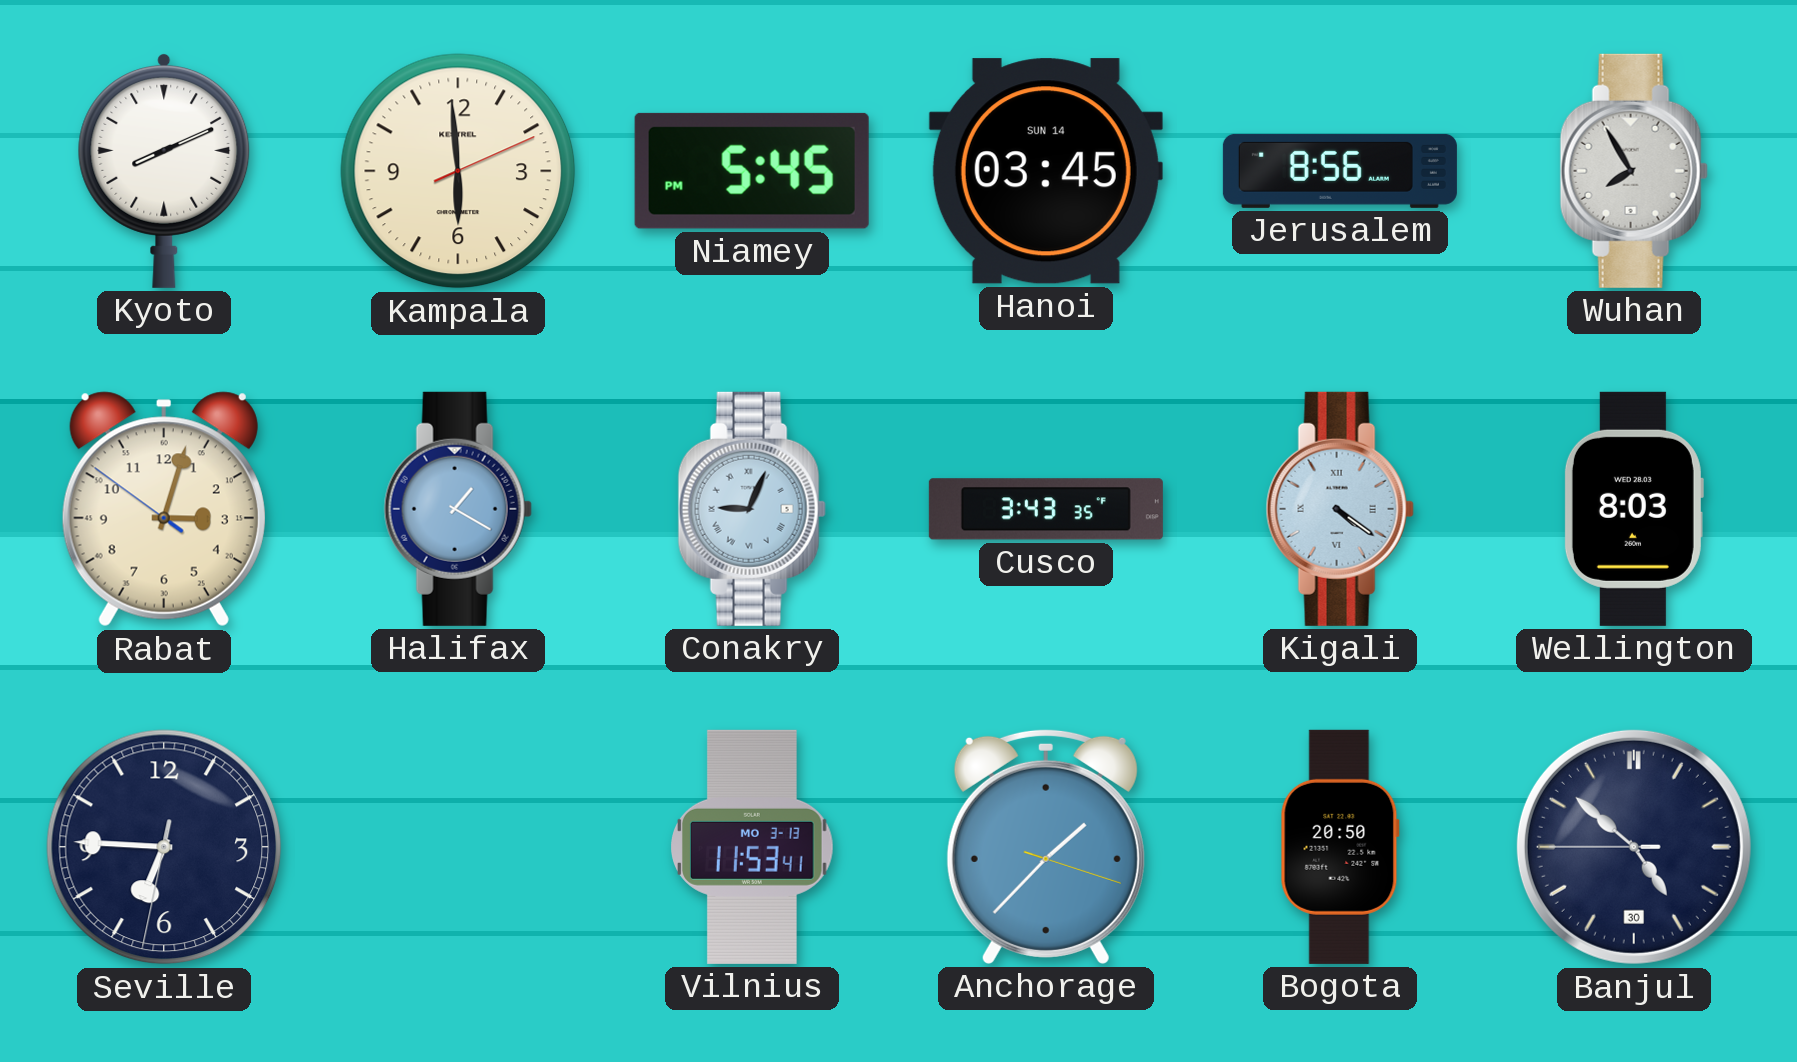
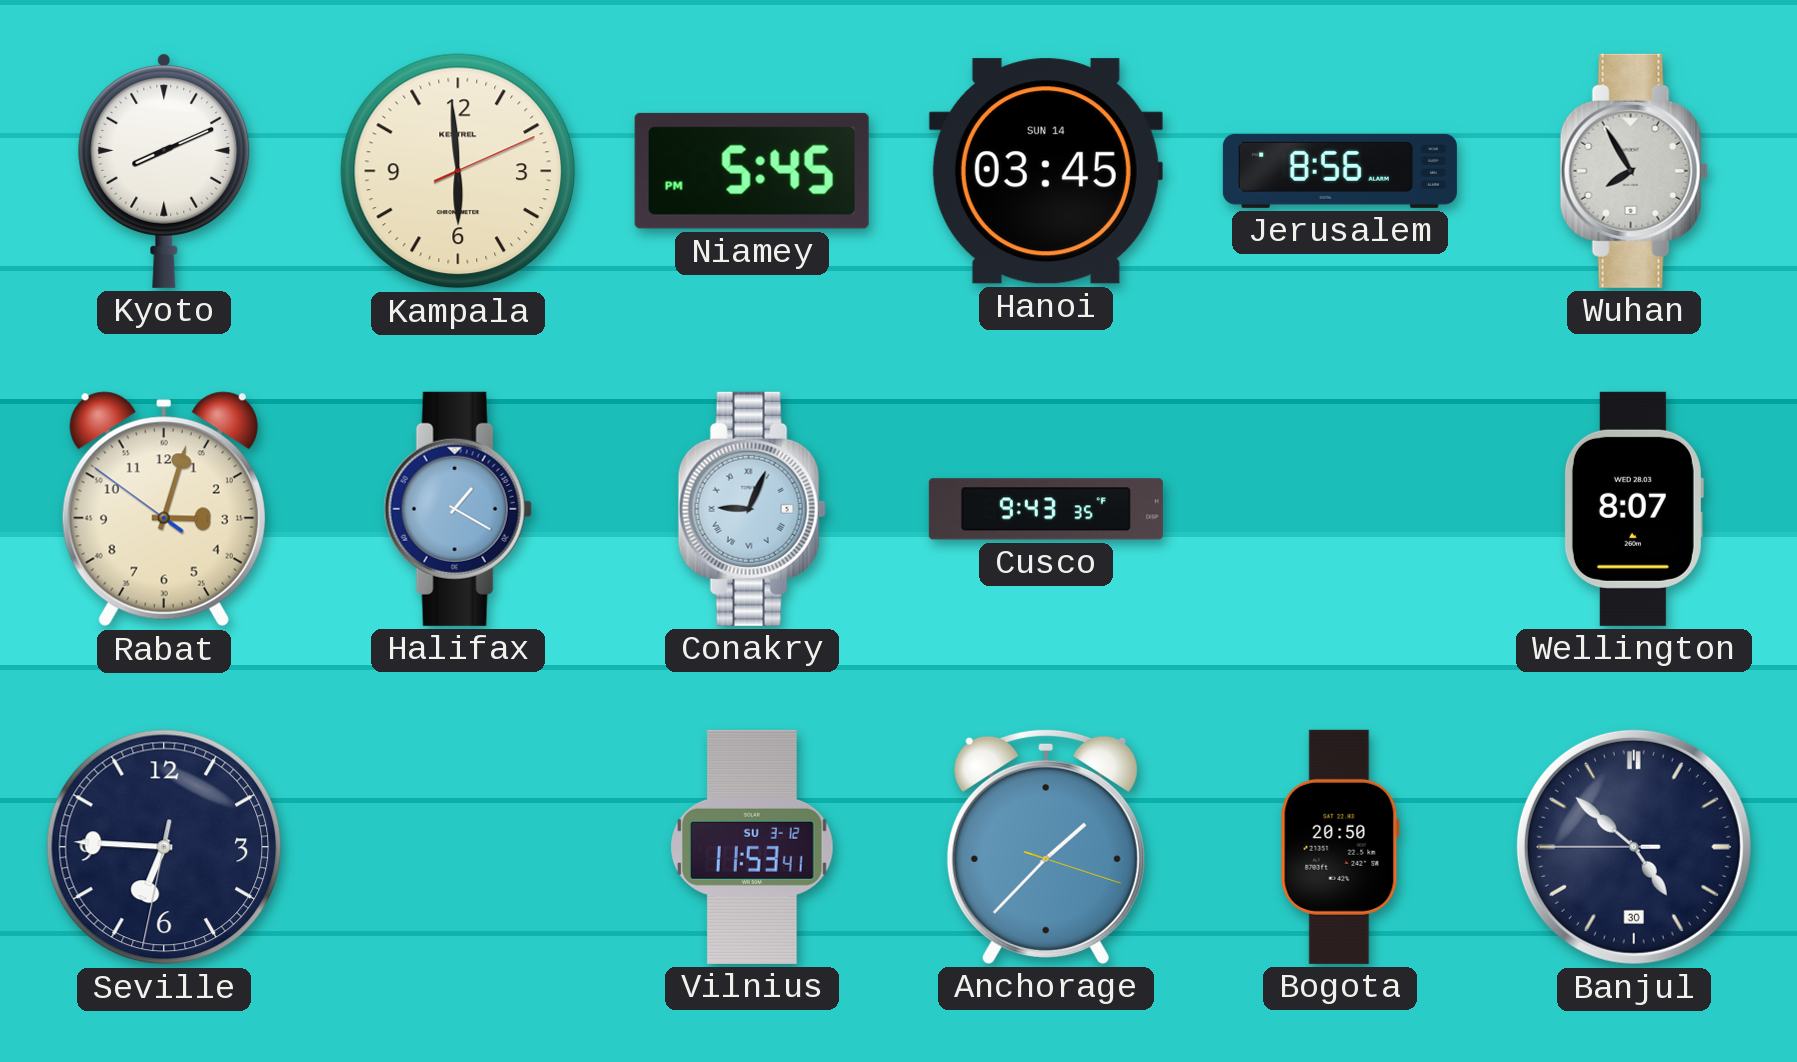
Cusco: 3:43 -> 9:43
Kigali: 4:21 -> none
Wellington: 8:03 -> 8:07
Vilnius date: MO 3-13 -> SU 3-12
